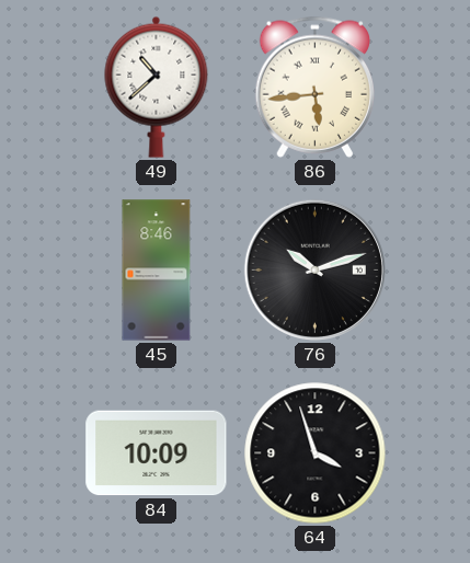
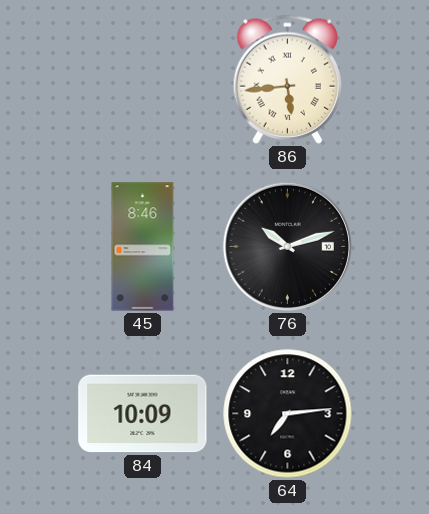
49: 10:38 -> none
64: 3:57 -> 7:14
